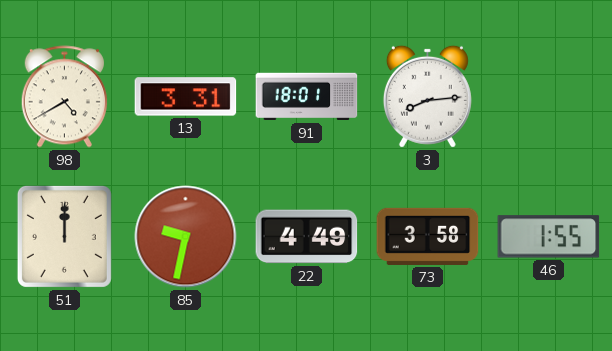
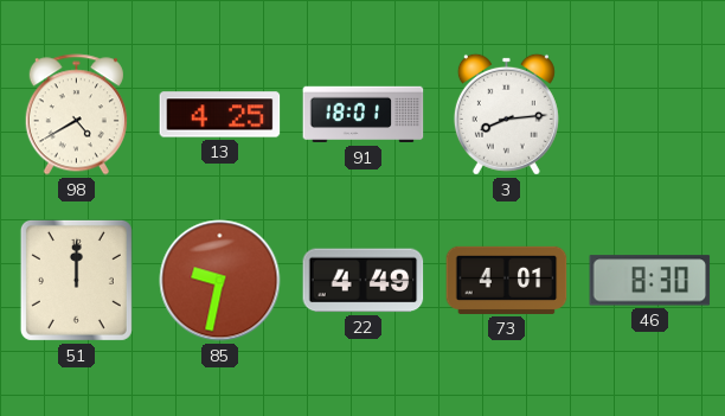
13: 3:31 -> 4:25
73: 3:58 -> 4:01
46: 1:55 -> 8:30
